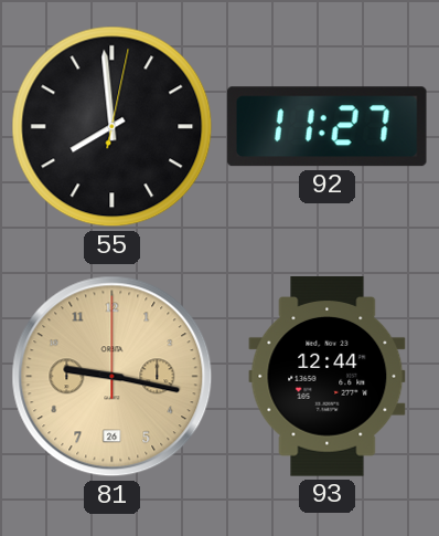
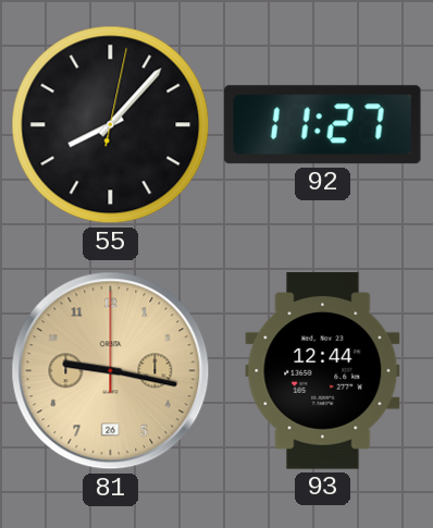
55: 7:59 -> 8:07
